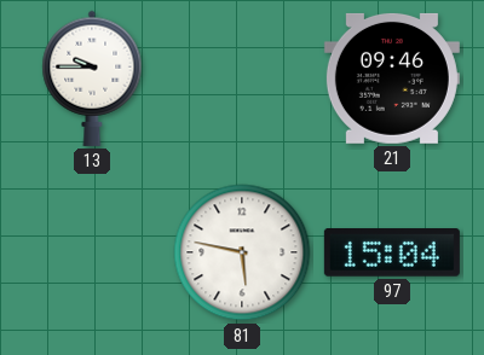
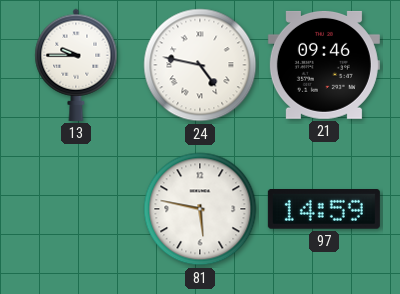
24: none -> 4:47
97: 15:04 -> 14:59
